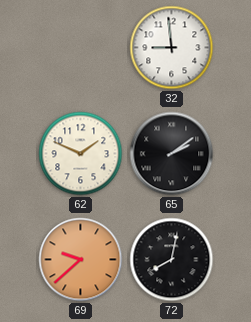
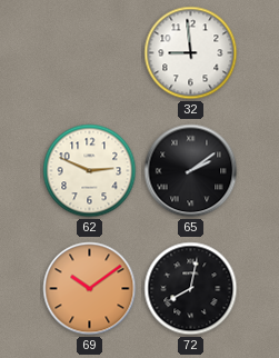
62: 1:49 -> 2:49
69: 9:38 -> 10:09
